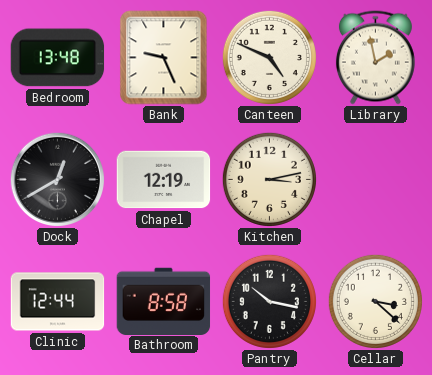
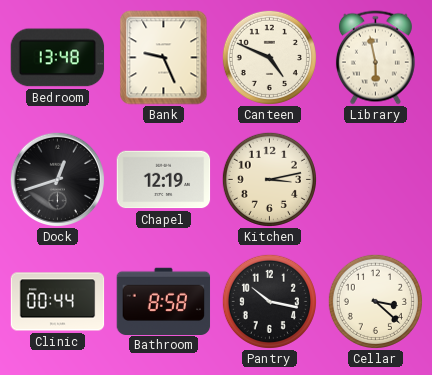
Library: 1:58 -> 5:58
Dock: 12:40 -> 12:42
Clinic: 12:44 -> 00:44
